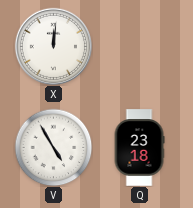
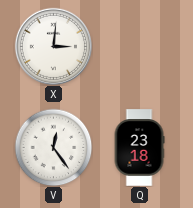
X: 12:01 -> 3:01
V: 4:55 -> 12:24
